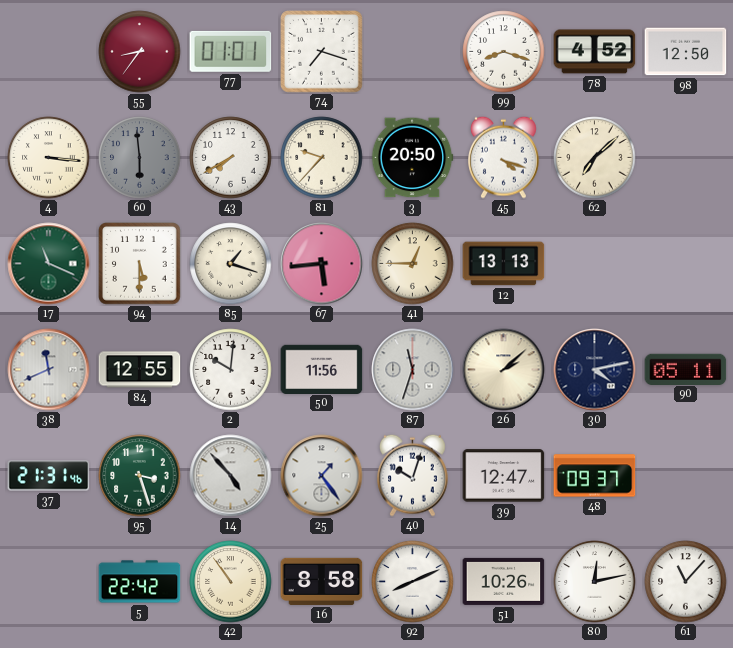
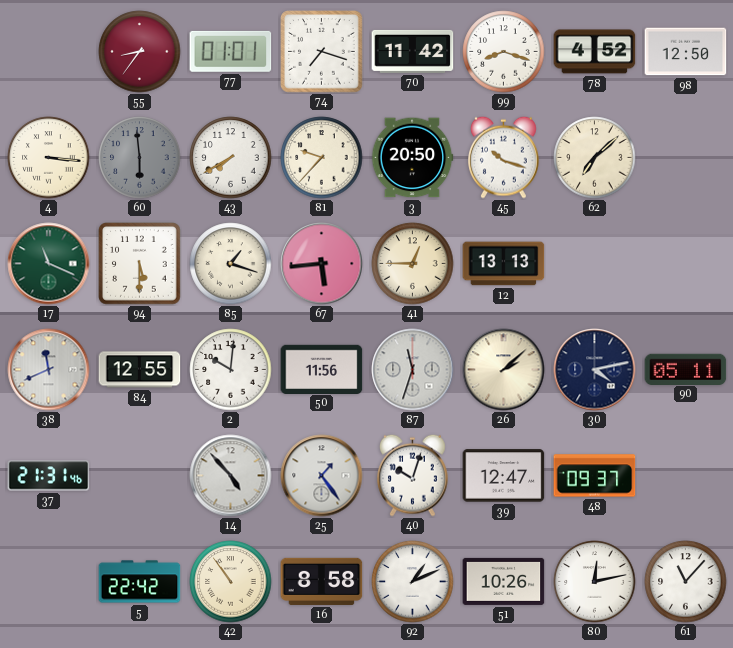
70: none -> 11:42
45: 4:18 -> 10:18
95: 3:27 -> none
92: 8:11 -> 1:11
